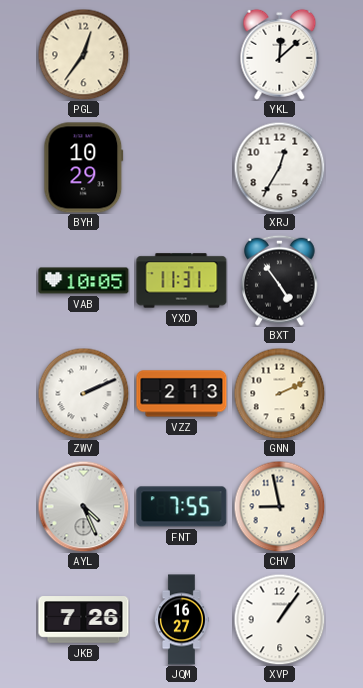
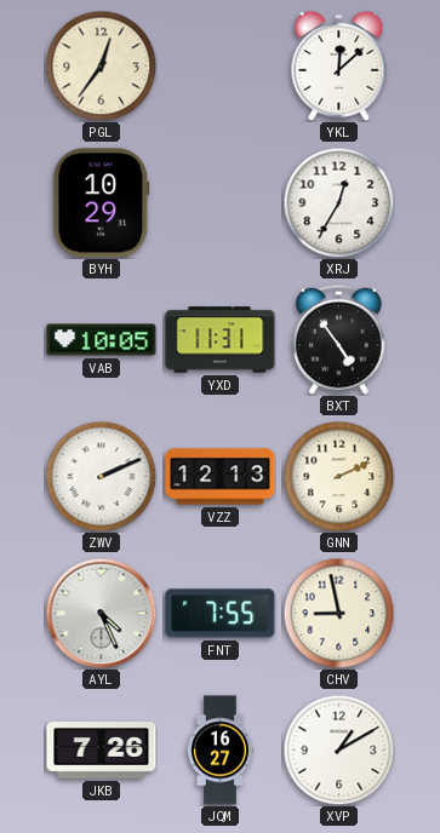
VZZ: 2:13 -> 12:13
XVP: 1:06 -> 1:10
